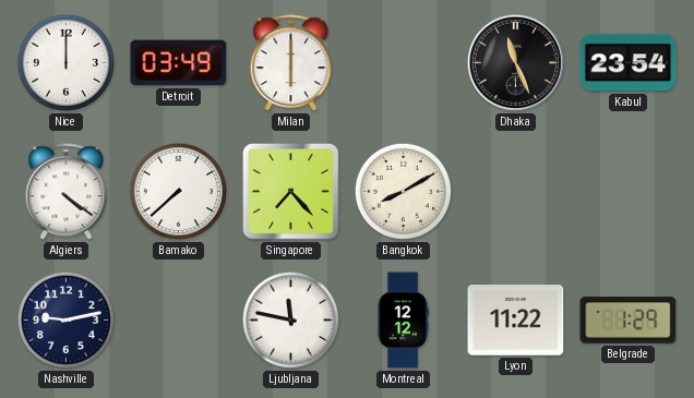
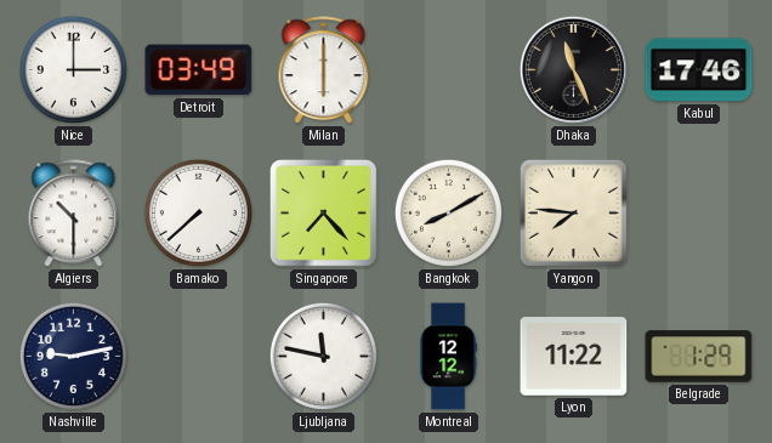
Nice: 12:00 -> 3:00
Kabul: 23:54 -> 17:46
Algiers: 4:21 -> 10:30
Yangon: none -> 7:46
